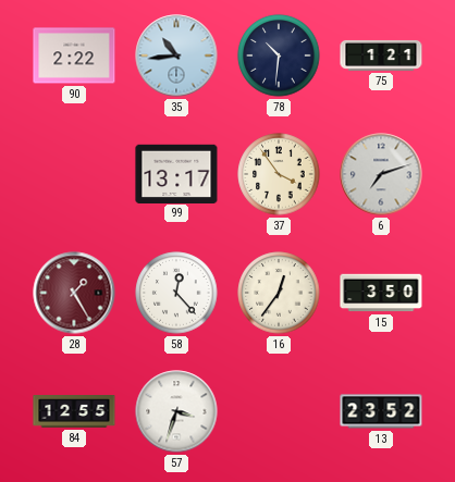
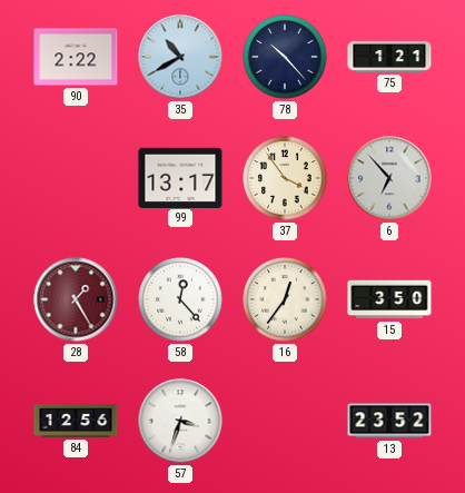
35: 10:44 -> 10:40
78: 10:31 -> 10:23
6: 7:12 -> 6:53
84: 12:55 -> 12:56
